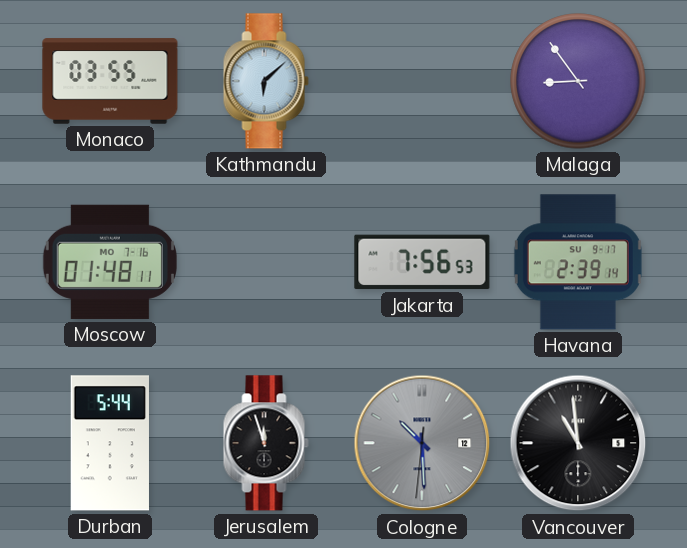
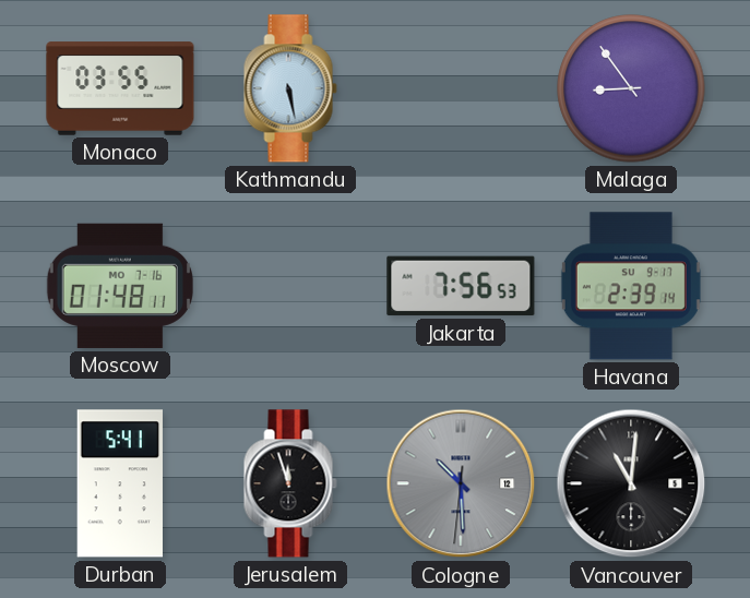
Kathmandu: 6:08 -> 5:28
Durban: 5:44 -> 5:41
Vancouver: 10:59 -> 11:01
